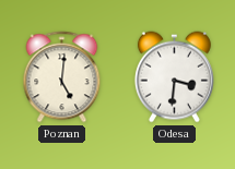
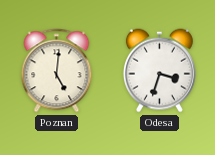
Odesa: 3:31 -> 3:33
